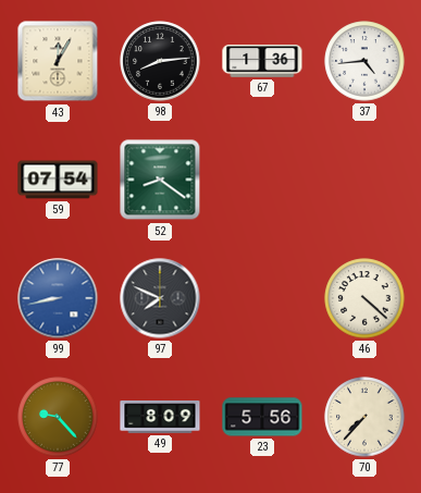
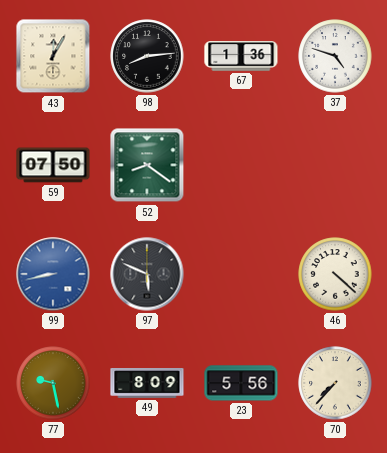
37: 4:44 -> 4:48
59: 07:54 -> 07:50
97: 7:49 -> 5:49
77: 9:23 -> 9:28
